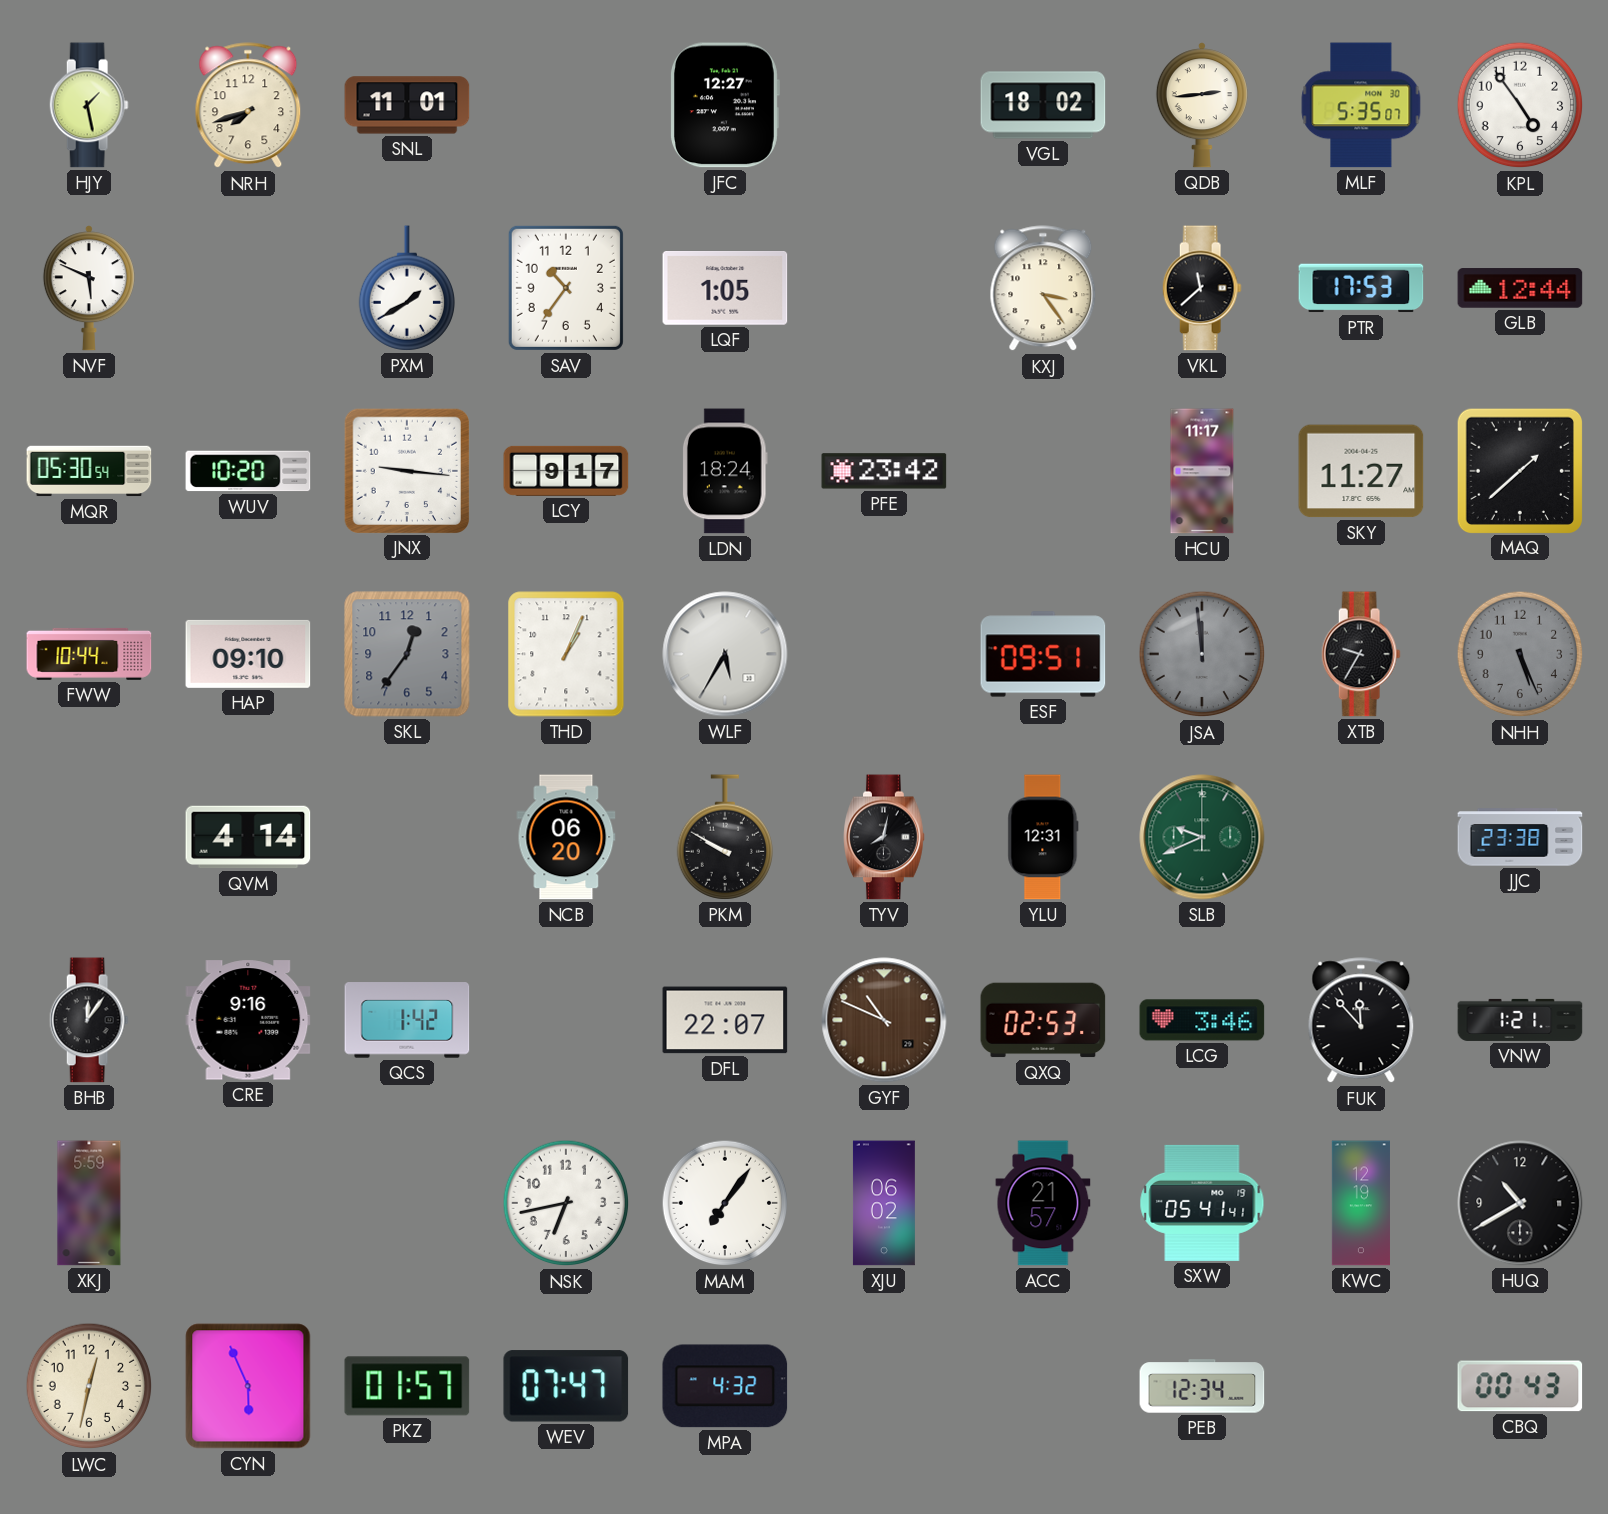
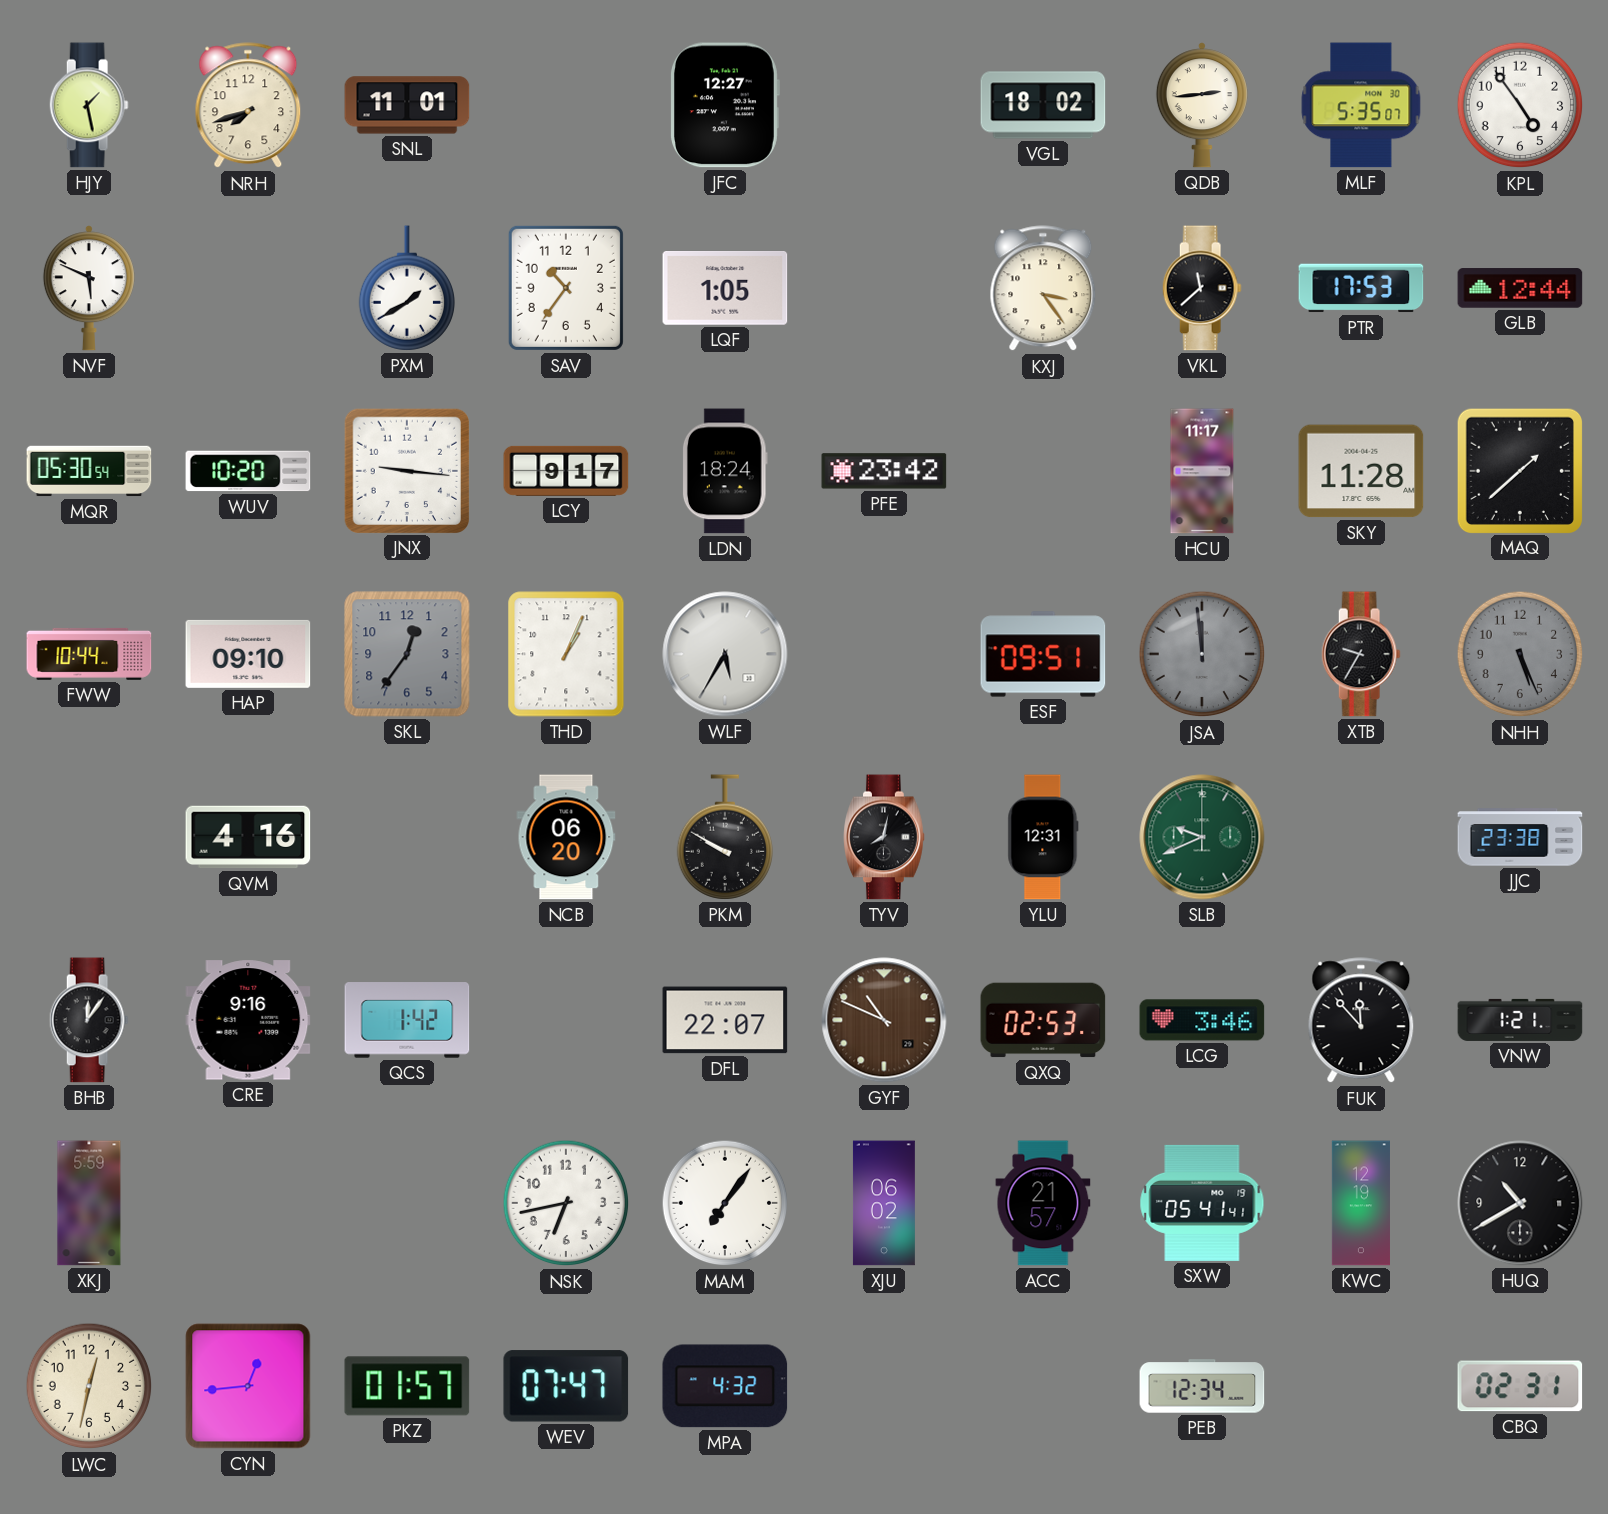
SKY: 11:27 -> 11:28
QVM: 4:14 -> 4:16
CYN: 5:56 -> 12:44
CBQ: 00:43 -> 02:31
